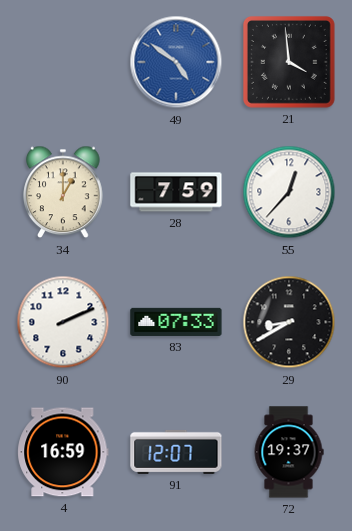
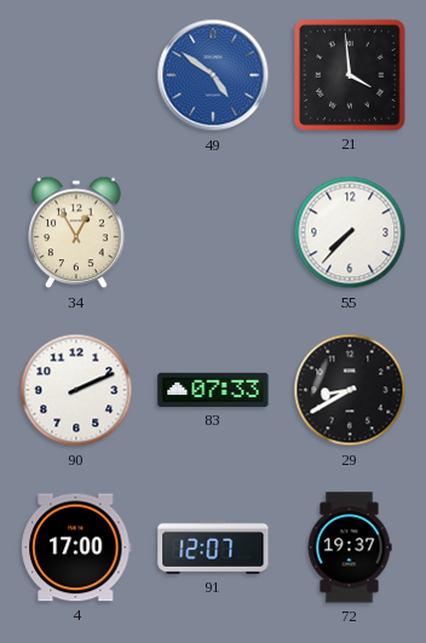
34: 1:00 -> 12:55
28: 7:59 -> none
55: 12:37 -> 7:37
4: 16:59 -> 17:00
